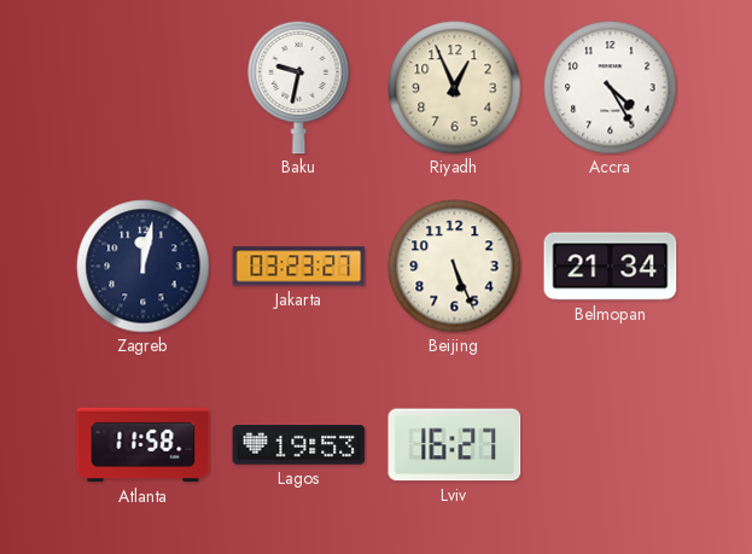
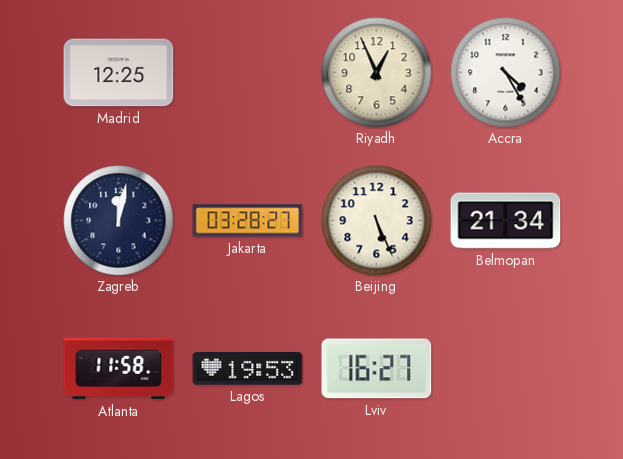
Madrid: none -> 12:25
Baku: 9:32 -> none
Jakarta: 03:23 -> 03:28
